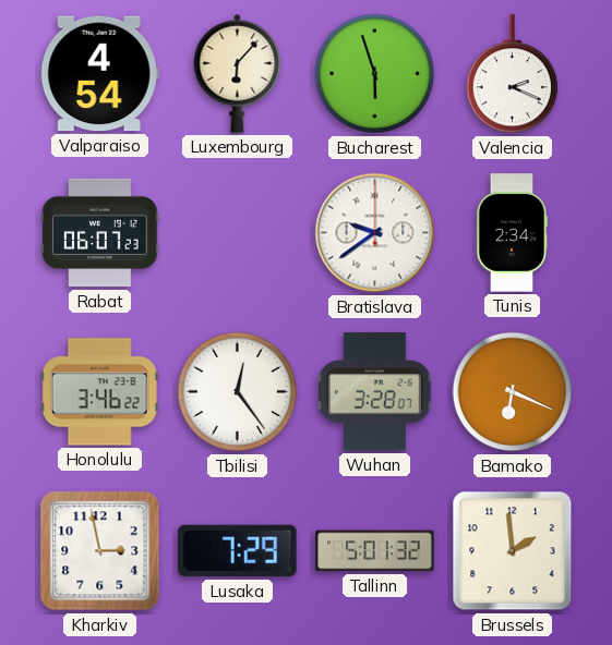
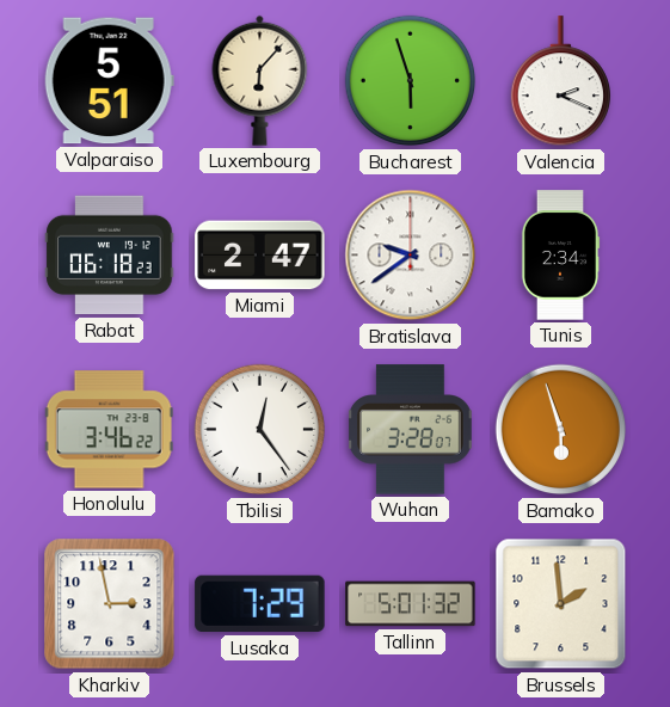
Valparaiso: 4:54 -> 5:51
Rabat: 06:07 -> 06:18
Miami: none -> 2:47
Bamako: 6:19 -> 5:57
